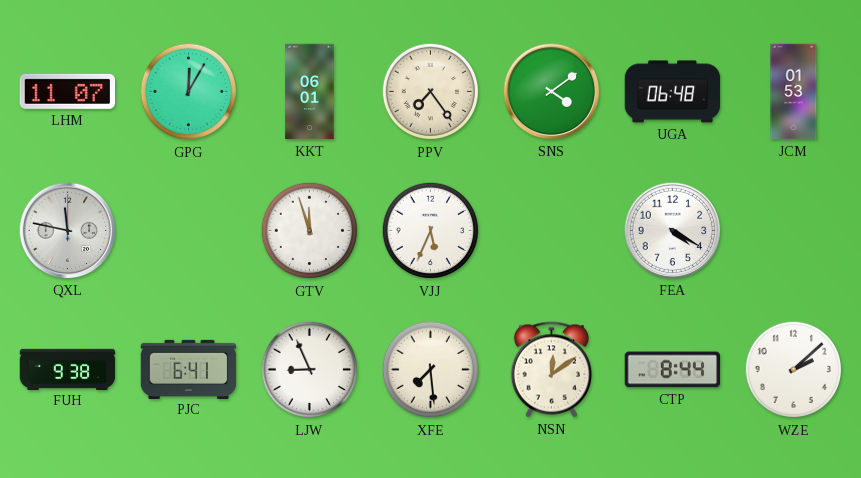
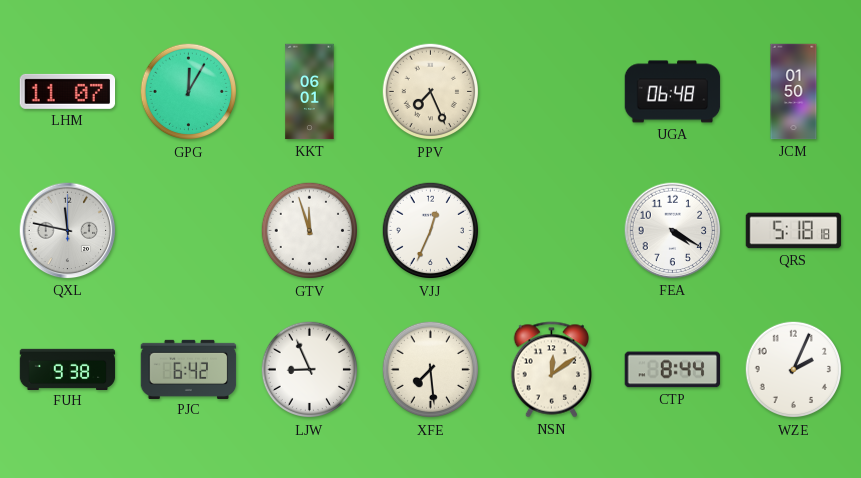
PPV: 7:24 -> 7:26
SNS: 4:09 -> none
JCM: 01:53 -> 01:50
VJJ: 5:34 -> 12:34
QRS: none -> 5:18
PJC: 6:41 -> 6:42
WZE: 2:08 -> 2:04
